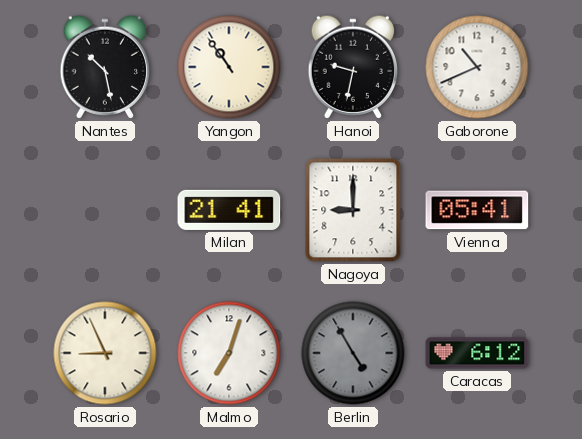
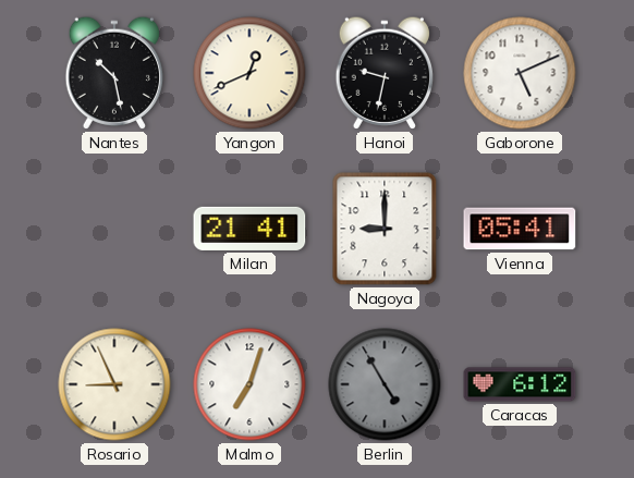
Yangon: 10:54 -> 12:41
Gaborone: 10:41 -> 5:11
